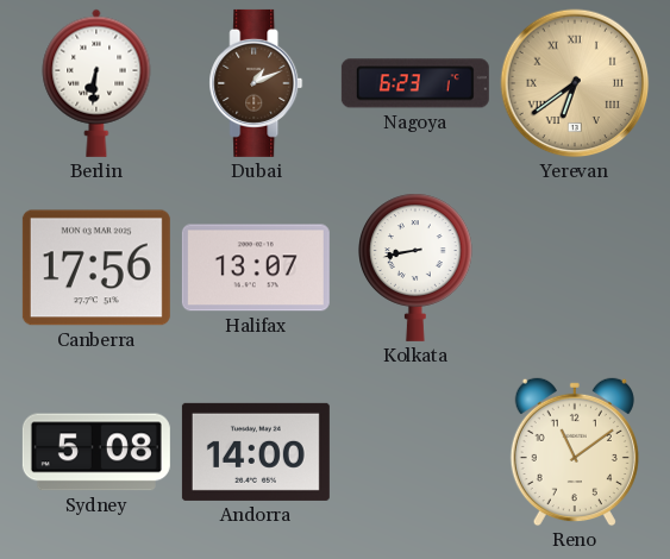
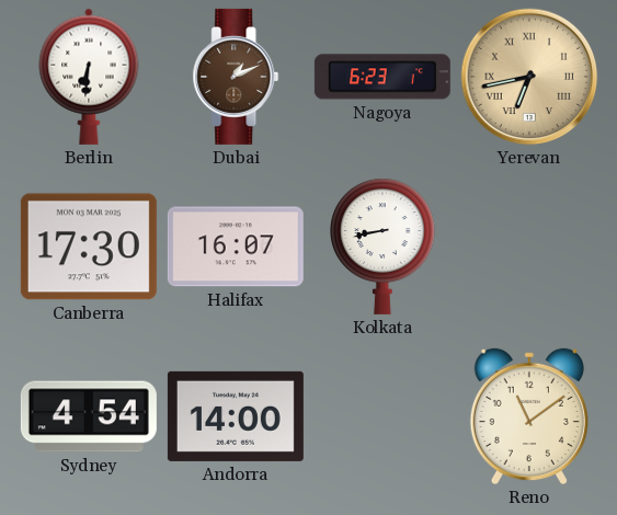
Yerevan: 6:39 -> 6:43
Canberra: 17:56 -> 17:30
Halifax: 13:07 -> 16:07
Sydney: 5:08 -> 4:54
